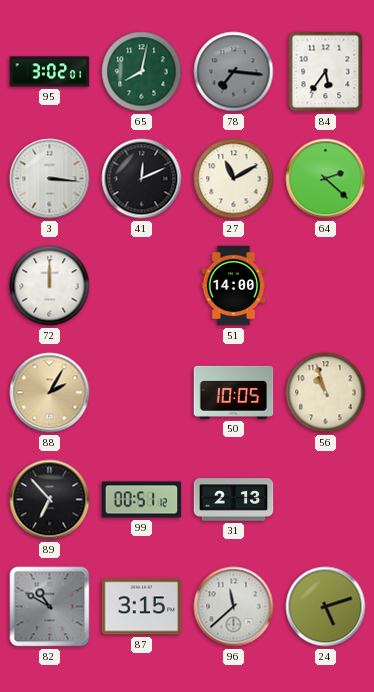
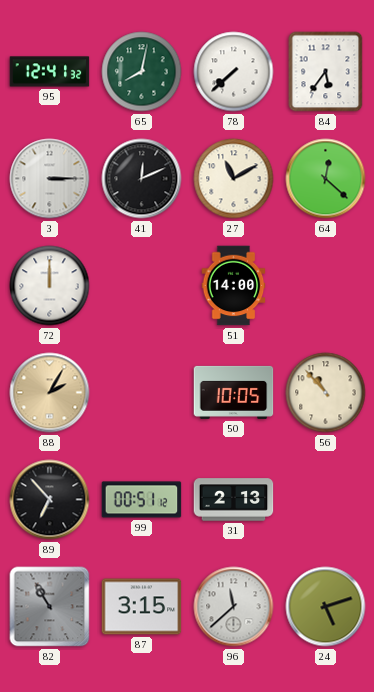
95: 3:02 -> 12:41
78: 7:16 -> 7:38
78 dial: grey -> white
3: 3:16 -> 3:15
64: 2:22 -> 12:22
56: 10:57 -> 10:53
82: 10:50 -> 10:55
